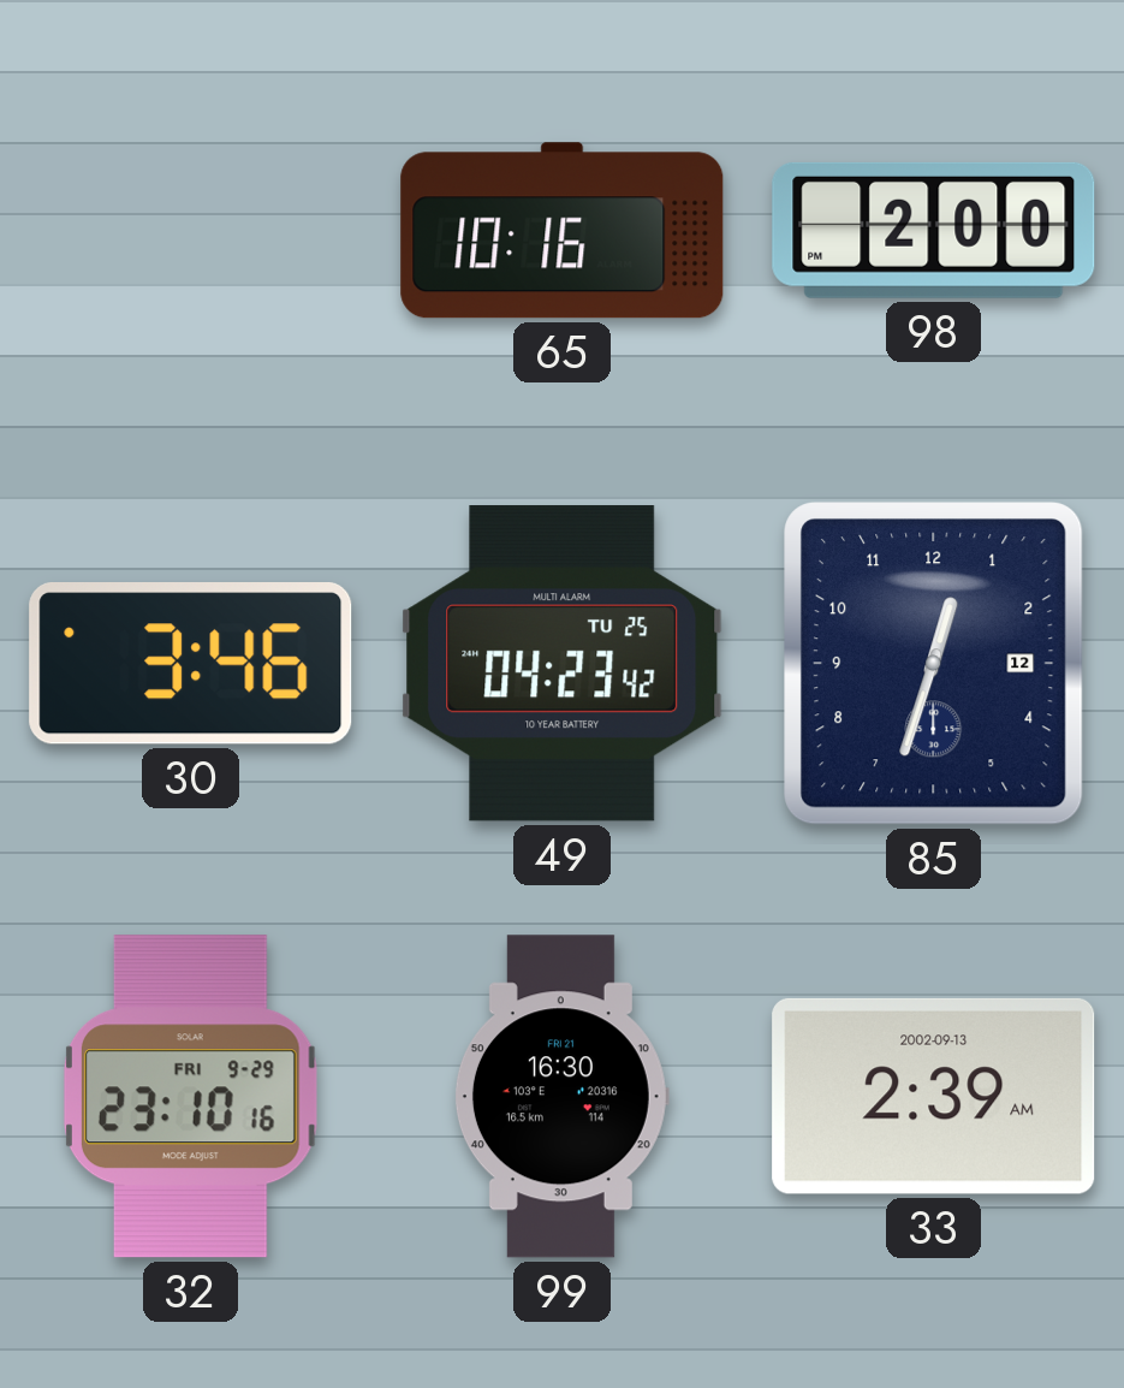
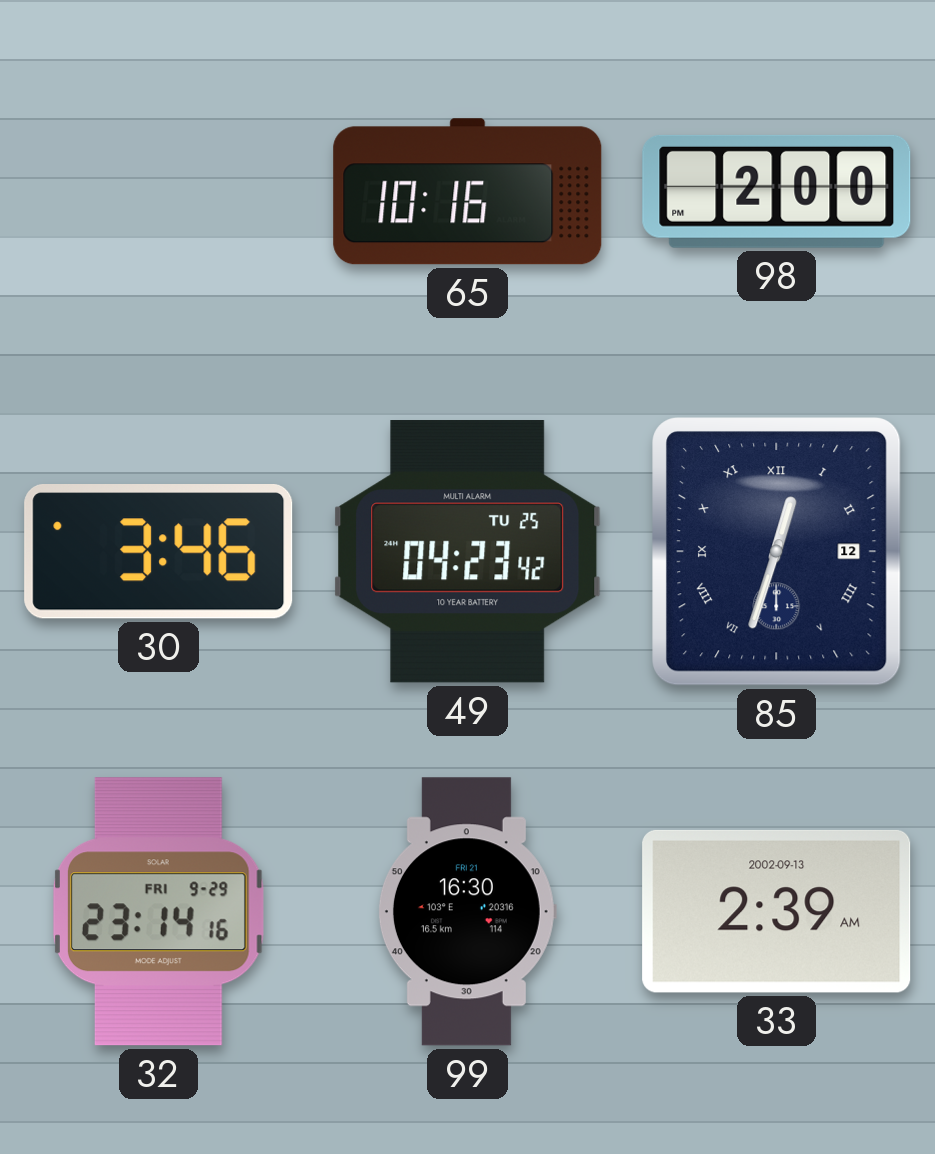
85 numerals: Arabic -> Roman
32: 23:10 -> 23:14
